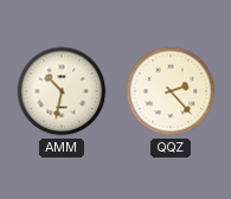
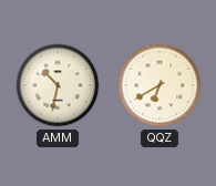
QQZ: 2:23 -> 6:40
